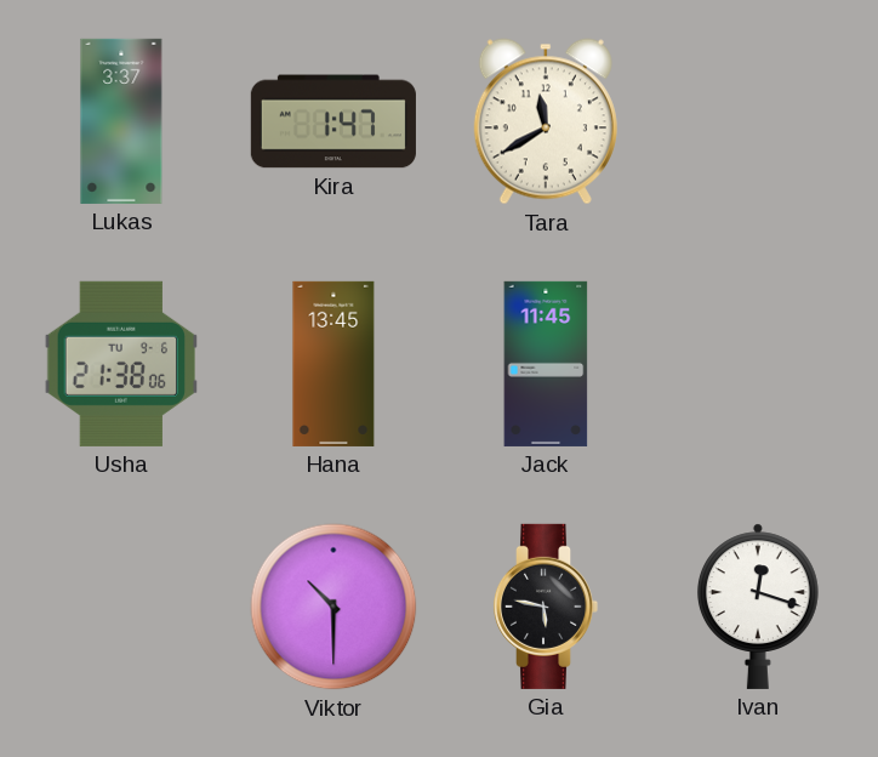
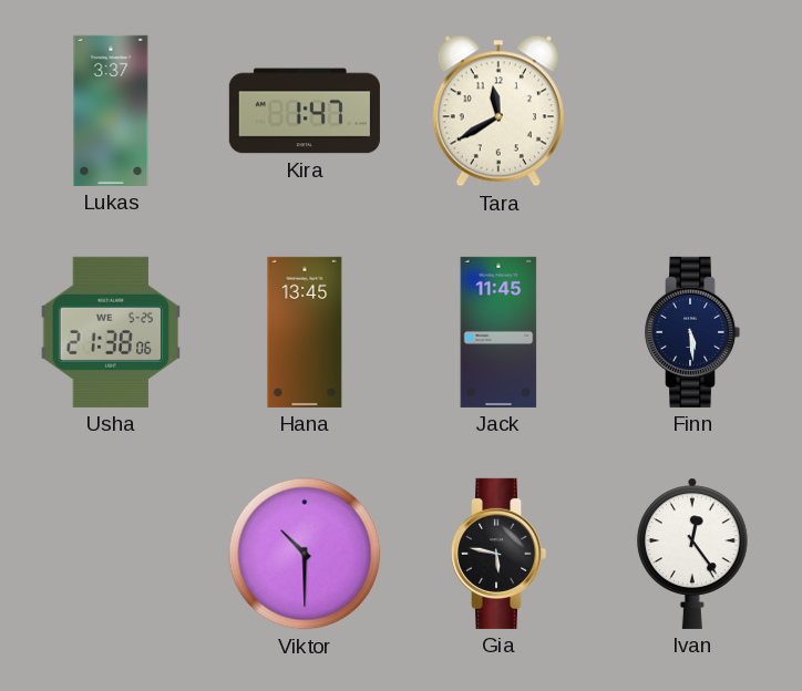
Usha date: TU 9-6 -> WE 5-25
Finn: none -> 5:29
Ivan: 12:18 -> 12:24
